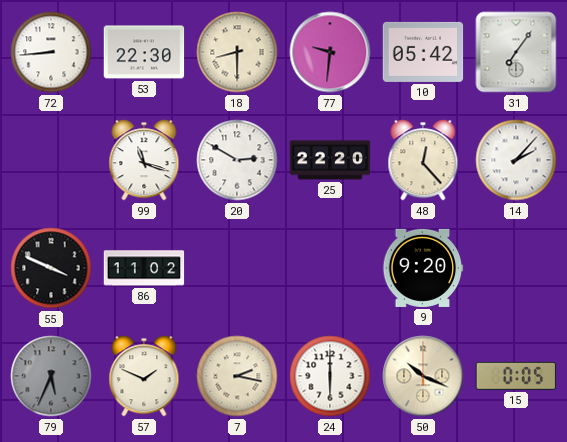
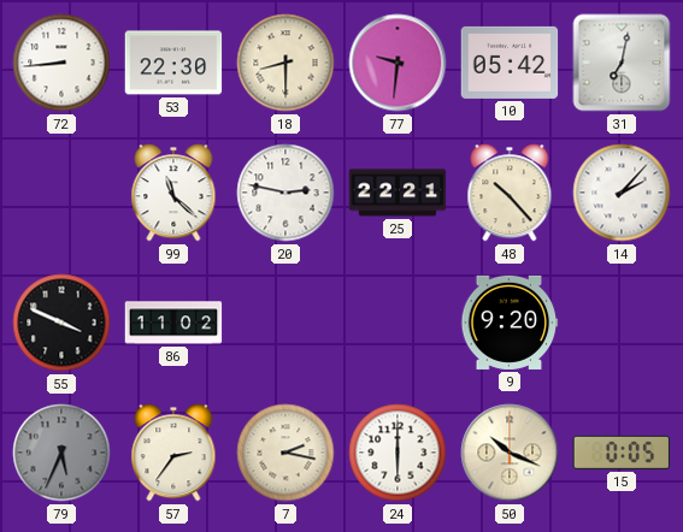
31: 7:06 -> 7:02
99: 11:18 -> 11:22
20: 2:50 -> 2:47
25: 22:20 -> 22:21
48: 12:23 -> 10:23
57: 1:49 -> 2:36
